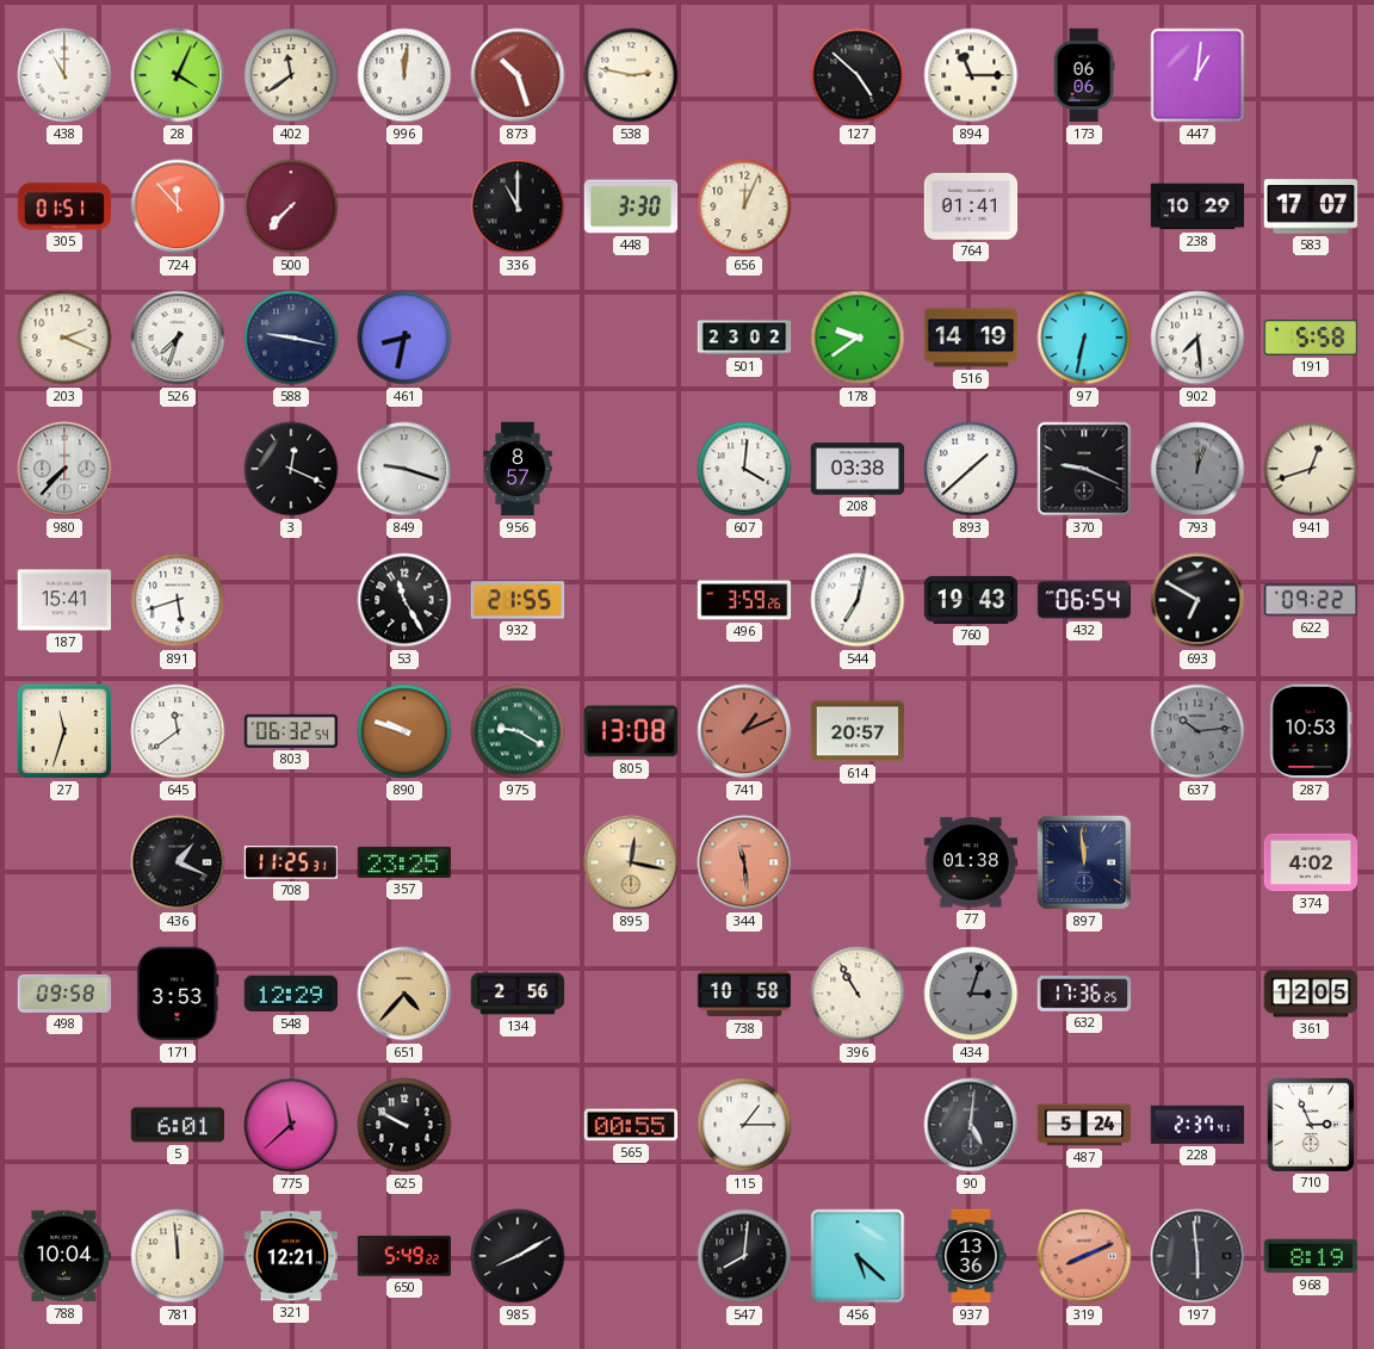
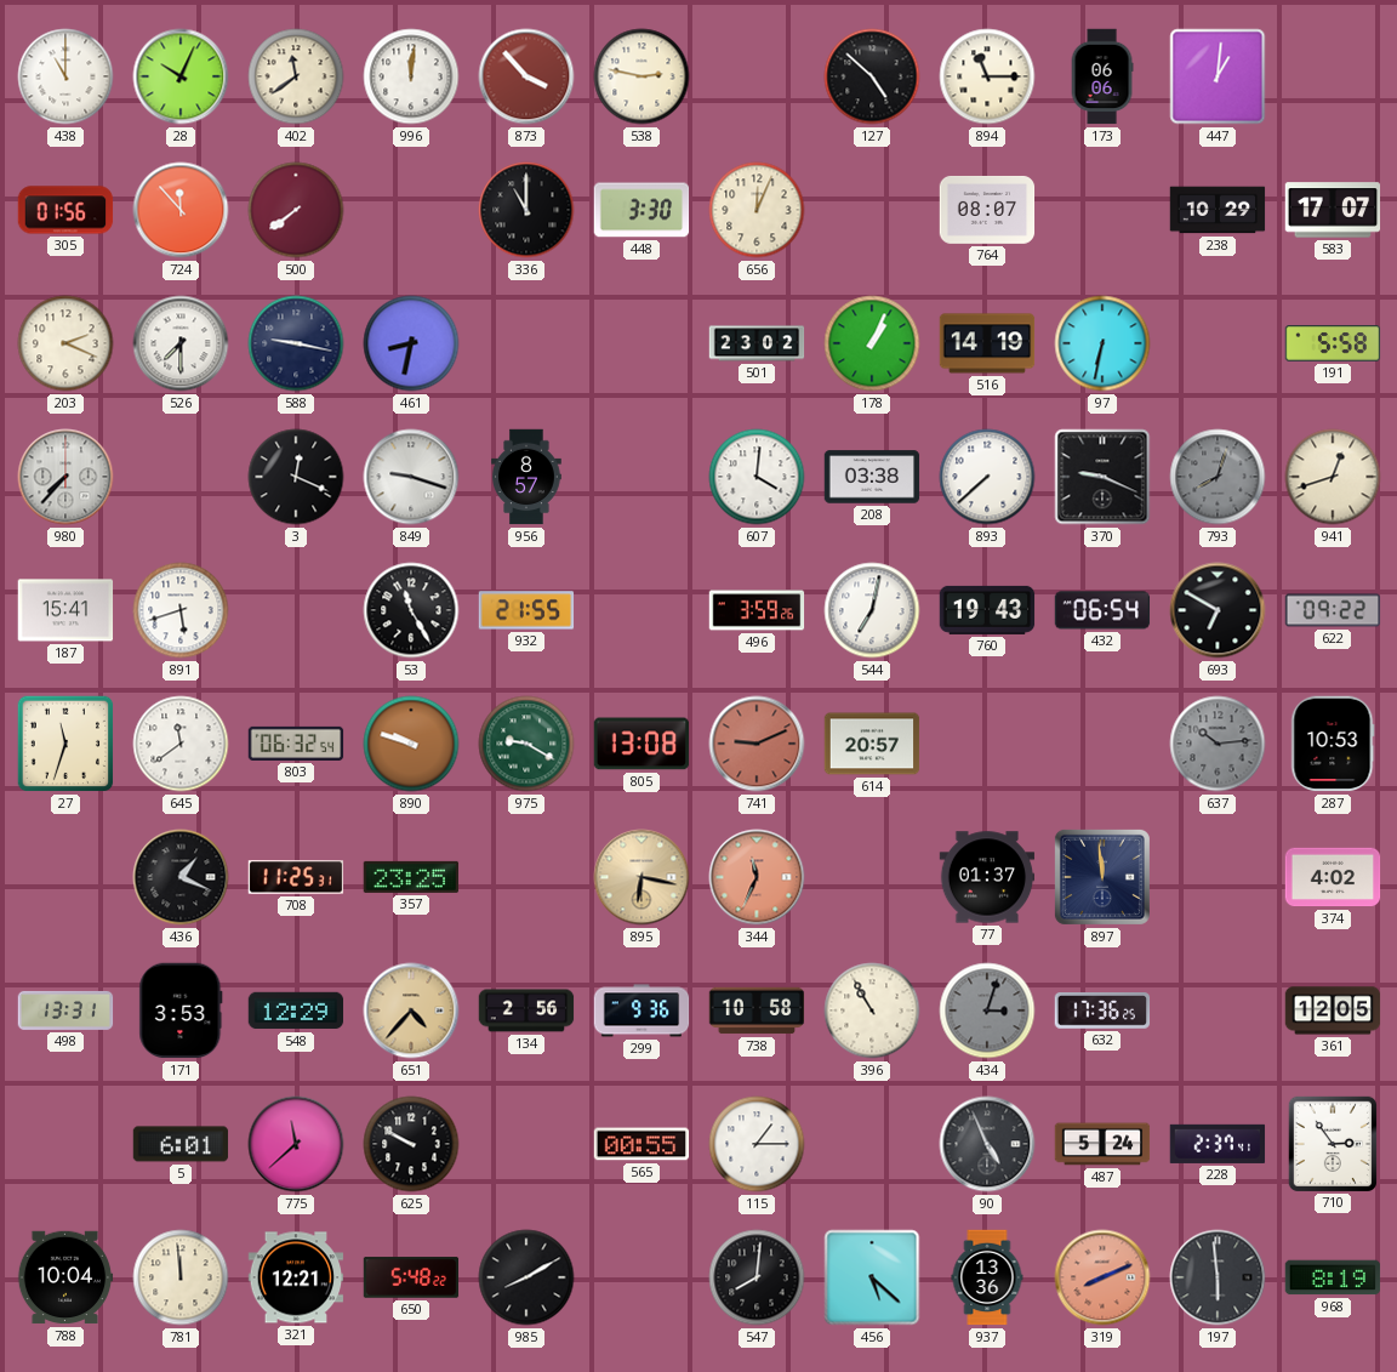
28: 4:04 -> 10:04
873: 10:27 -> 3:53
305: 01:51 -> 01:56
500: 7:37 -> 7:39
764: 01:41 -> 08:07
526: 7:33 -> 7:30
178: 9:39 -> 1:04
902: 7:29 -> none
893: 1:38 -> 7:38
793: 12:03 -> 8:03
741: 1:11 -> 9:11
895: 12:17 -> 6:17
344: 11:29 -> 11:34
77: 01:38 -> 01:37
498: 09:58 -> 13:31
299: none -> 9:36
90: 5:01 -> 4:56
710: 2:56 -> 2:54
650: 5:49 -> 5:48
